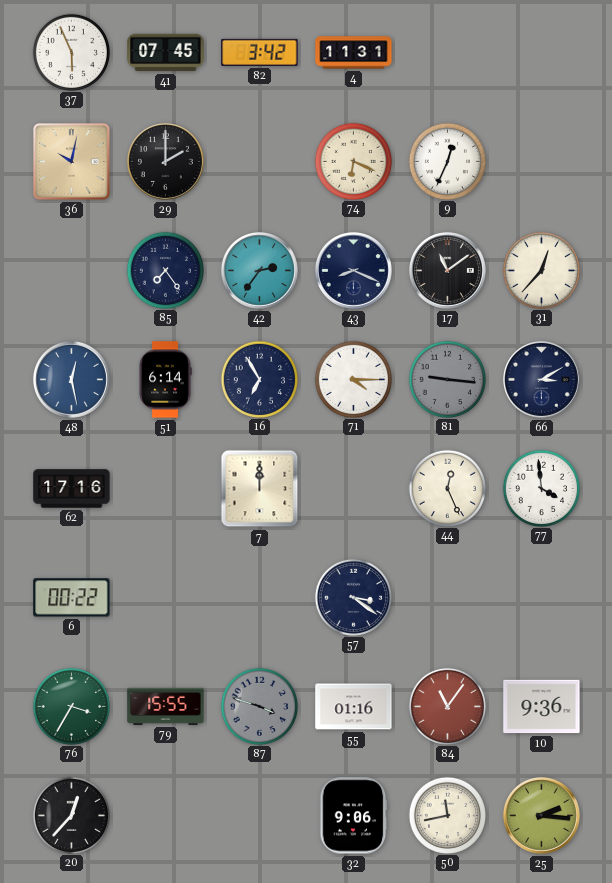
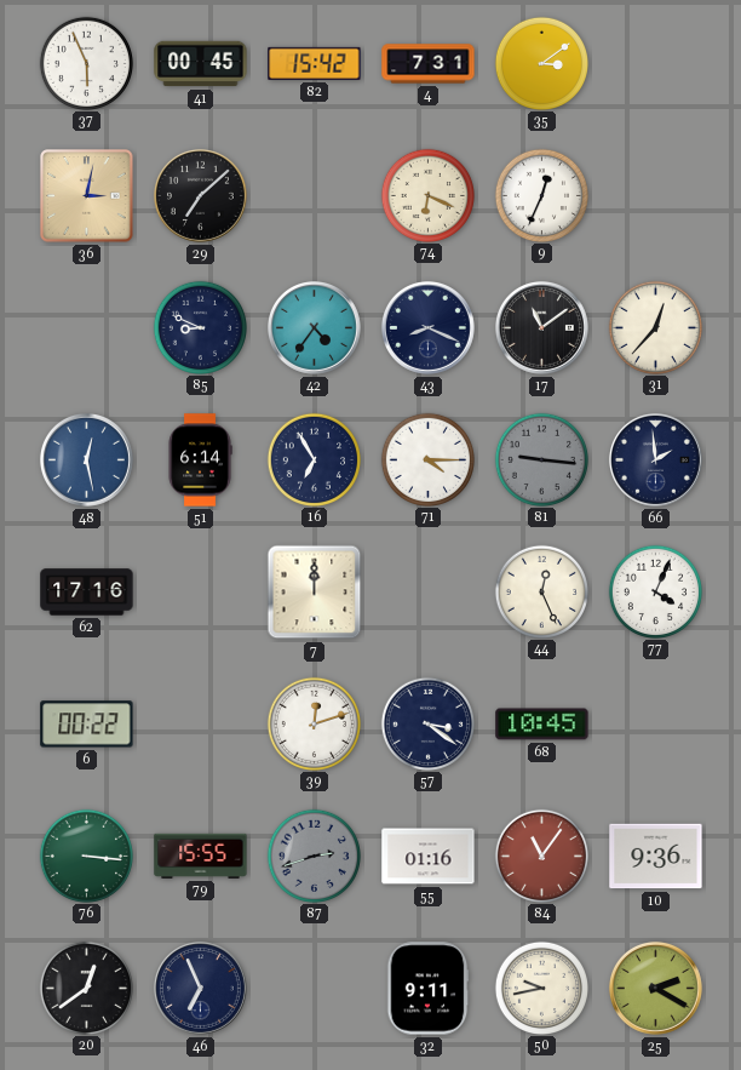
41: 07:45 -> 00:45
82: 3:42 -> 15:42
4: 11:31 -> 7:31
35: none -> 3:09
36: 10:02 -> 3:02
29: 2:00 -> 7:08
85: 7:24 -> 8:49
42: 2:36 -> 4:36
66: 3:10 -> 1:59
77: 3:59 -> 4:04
39: none -> 12:12
68: none -> 10:45
76: 3:35 -> 3:16
87: 3:48 -> 2:42
20: 12:37 -> 12:39
46: none -> 6:56
32: 9:06 -> 9:11
50: 11:43 -> 9:43
25: 2:16 -> 2:20
